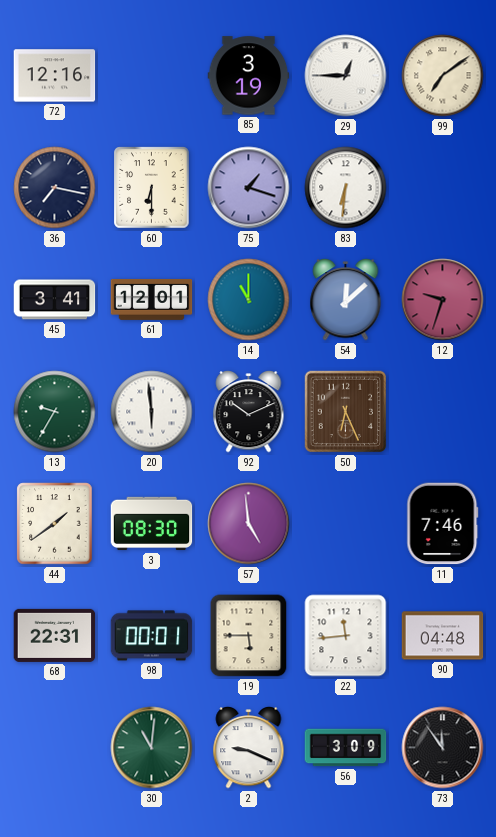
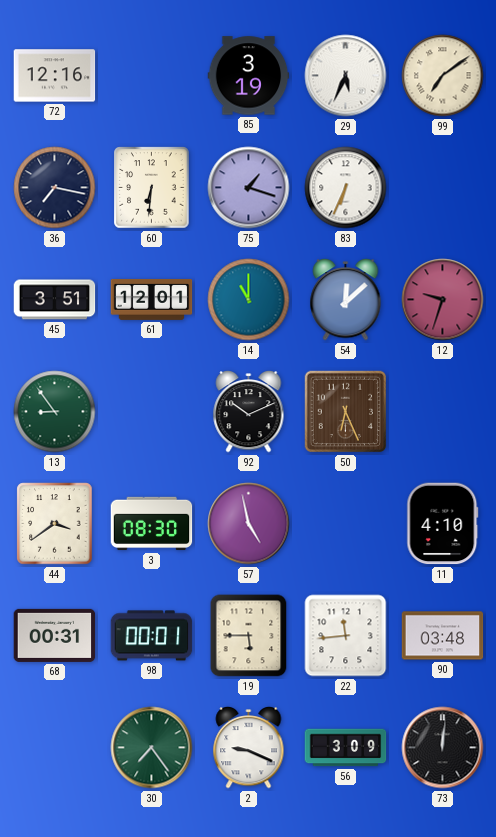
29: 12:45 -> 5:34
60: 6:30 -> 6:31
83: 6:31 -> 6:34
45: 3:41 -> 3:51
13: 9:35 -> 8:54
20: 5:59 -> none
44: 1:39 -> 3:39
57: 4:59 -> 4:58
11: 7:46 -> 4:10
68: 22:31 -> 00:31
90: 04:48 -> 03:48
30: 11:01 -> 7:24
73: 11:54 -> 12:01
